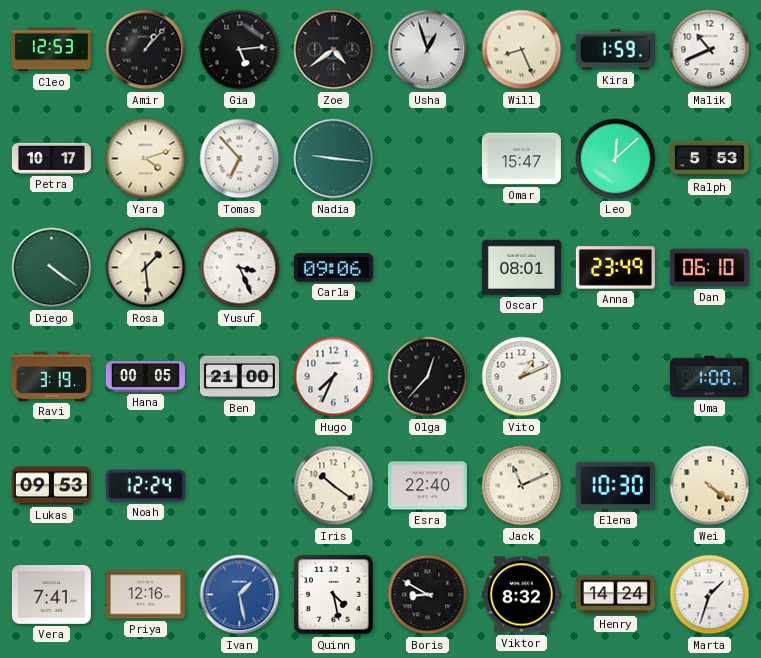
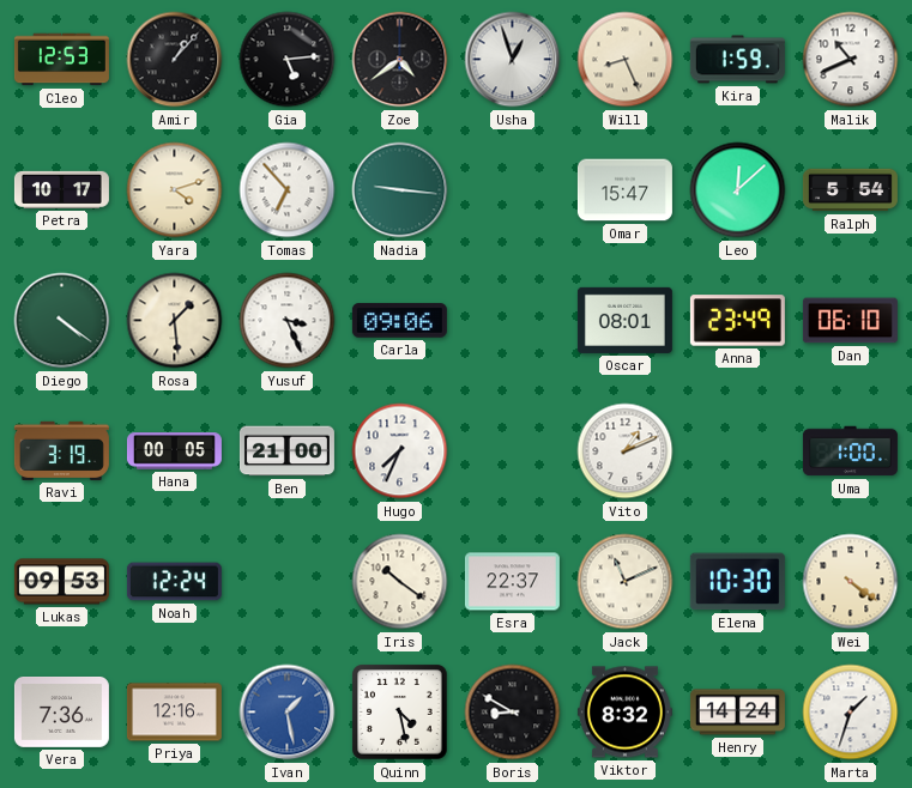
Ralph: 5:53 -> 5:54
Olga: 12:37 -> none
Esra: 22:40 -> 22:37
Vera: 7:41 -> 7:36
